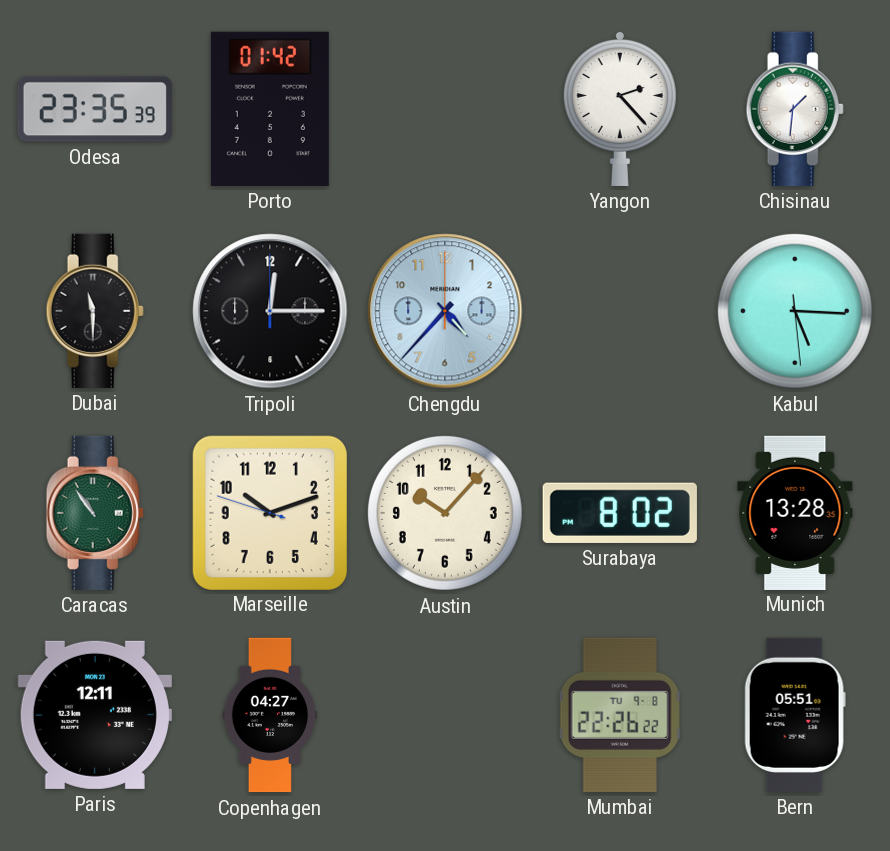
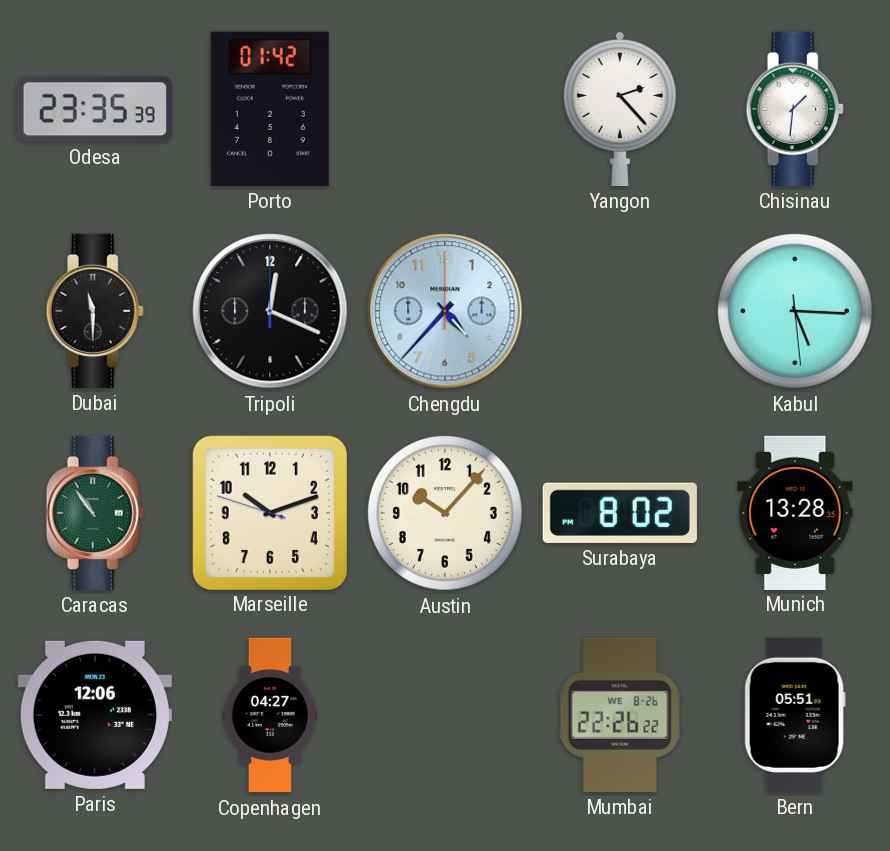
Tripoli: 12:15 -> 12:19
Paris: 12:11 -> 12:06
Mumbai date: TU 9-8 -> WE 8-26
